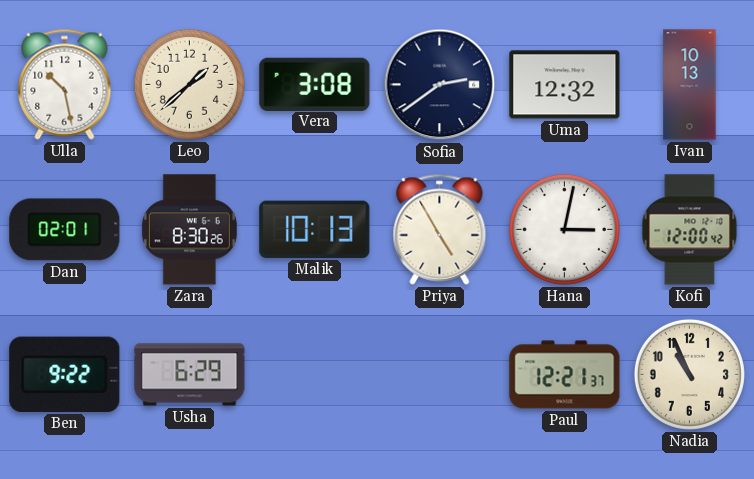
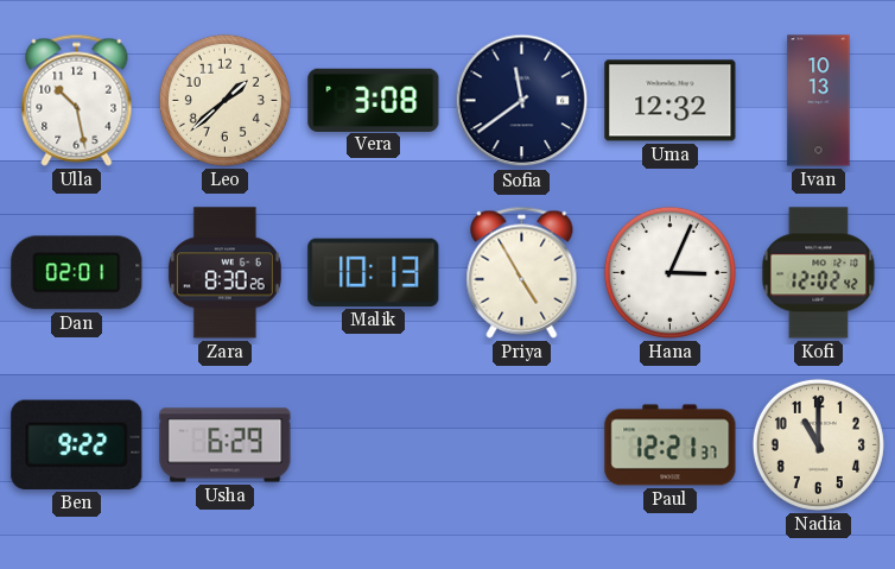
Sofia: 2:39 -> 11:39
Hana: 3:02 -> 3:04
Kofi: 12:00 -> 12:02
Nadia: 10:56 -> 11:00
